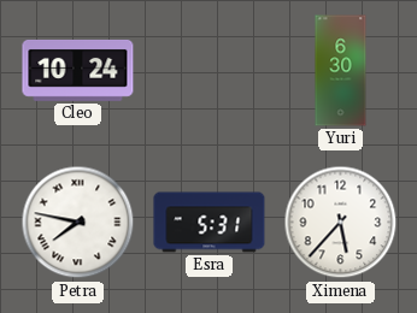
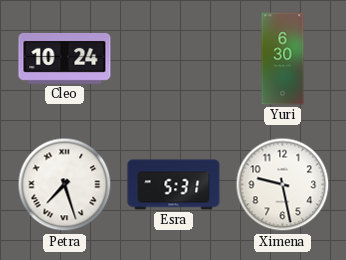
Petra: 7:47 -> 7:27
Ximena: 5:37 -> 9:28
